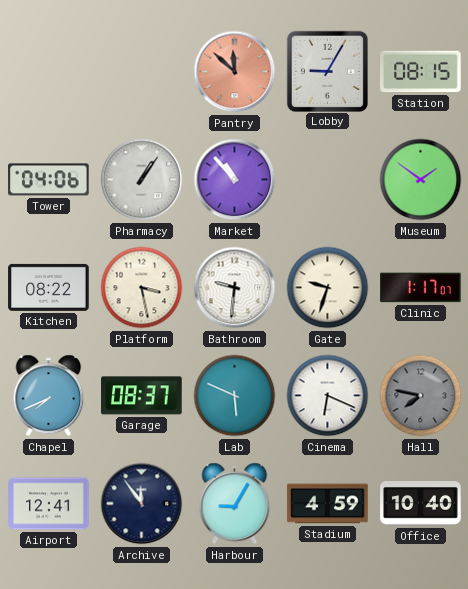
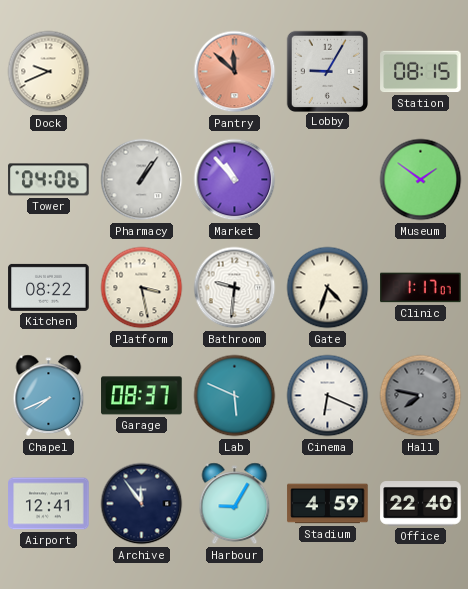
Dock: none -> 9:41
Gate: 9:33 -> 4:33
Office: 10:40 -> 22:40
